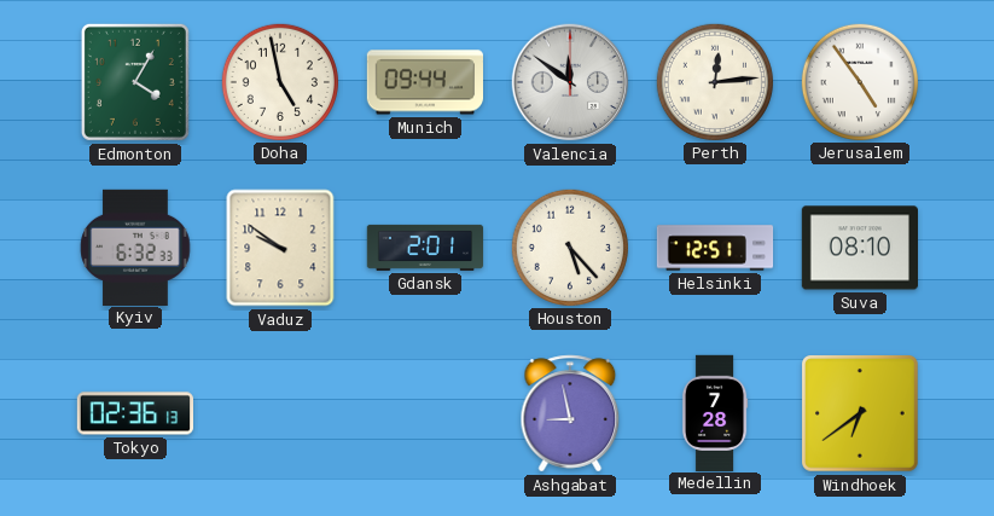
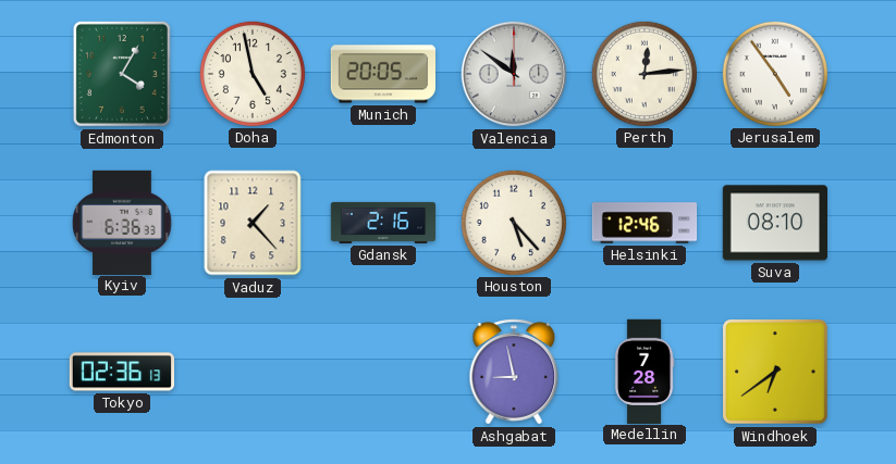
Munich: 09:44 -> 20:05
Kyiv: 6:32 -> 6:36
Vaduz: 9:51 -> 1:23
Gdansk: 2:01 -> 2:16
Helsinki: 12:51 -> 12:46
